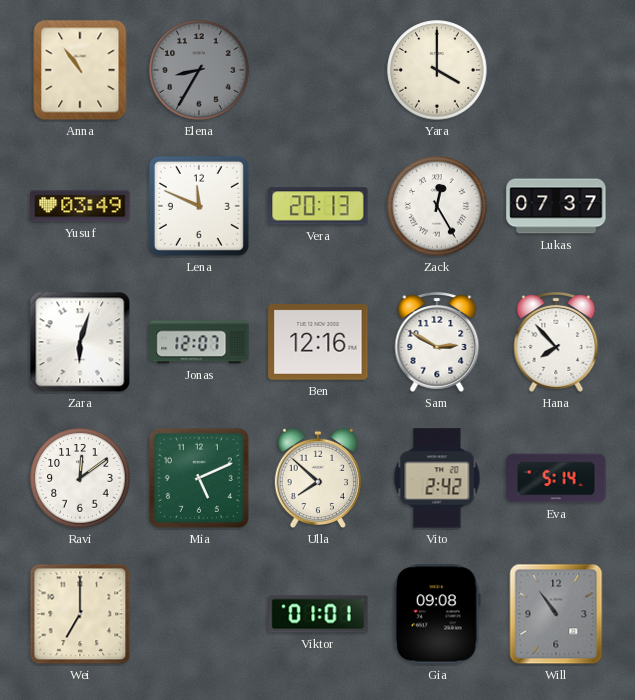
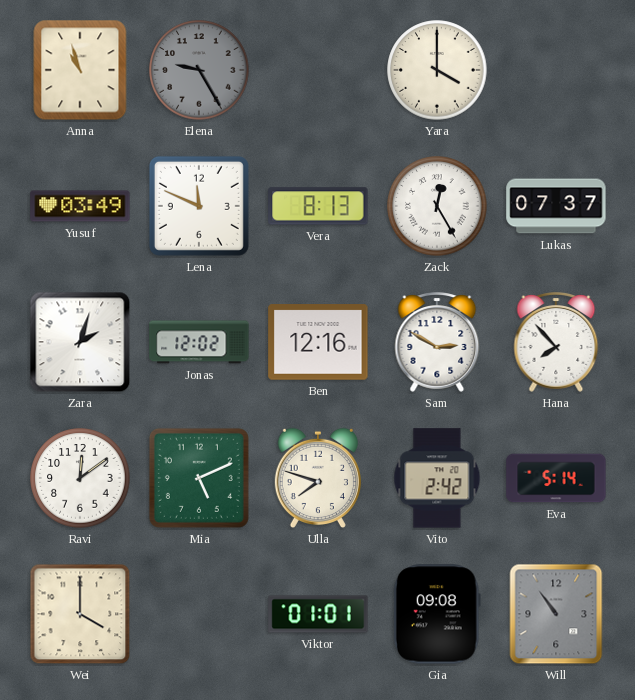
Anna: 10:54 -> 10:57
Elena: 8:35 -> 9:25
Vera: 20:13 -> 8:13
Zara: 6:03 -> 2:03
Jonas: 12:07 -> 12:02
Ulla: 7:52 -> 7:48
Wei: 7:00 -> 4:00
